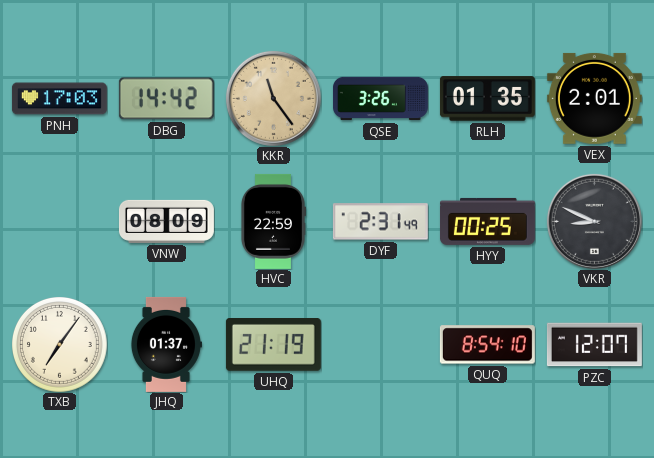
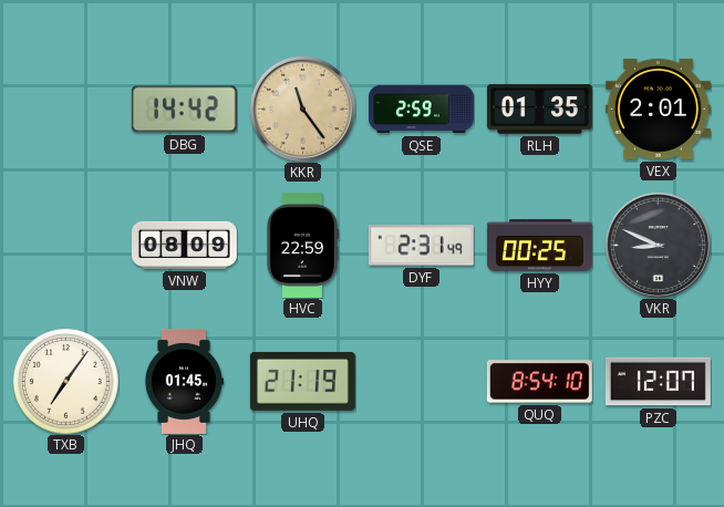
PNH: 17:03 -> none
QSE: 3:26 -> 2:59
JHQ: 01:37 -> 01:45
